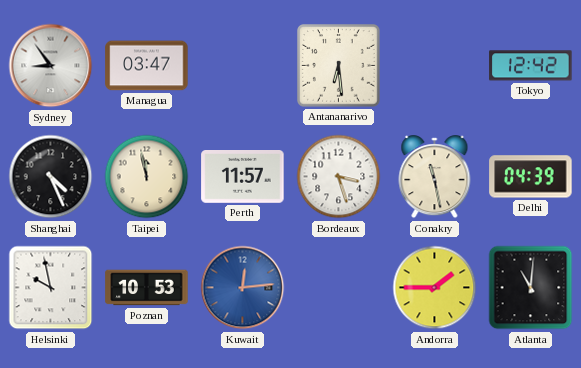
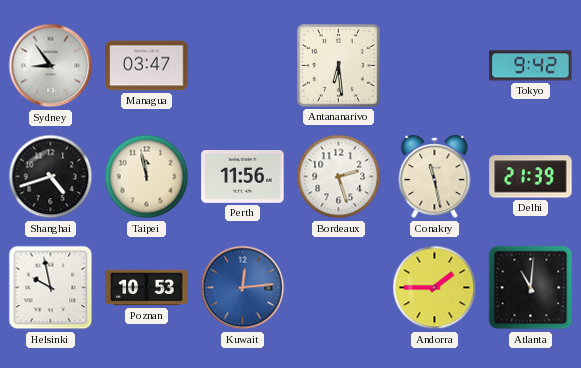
Tokyo: 12:42 -> 9:42
Shanghai: 4:26 -> 4:42
Perth: 11:57 -> 11:56
Bordeaux: 3:27 -> 2:27
Delhi: 04:39 -> 21:39
